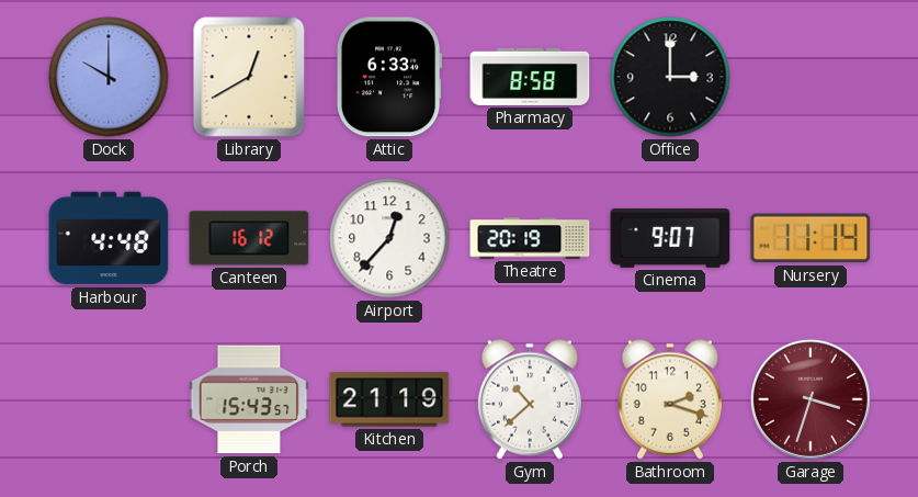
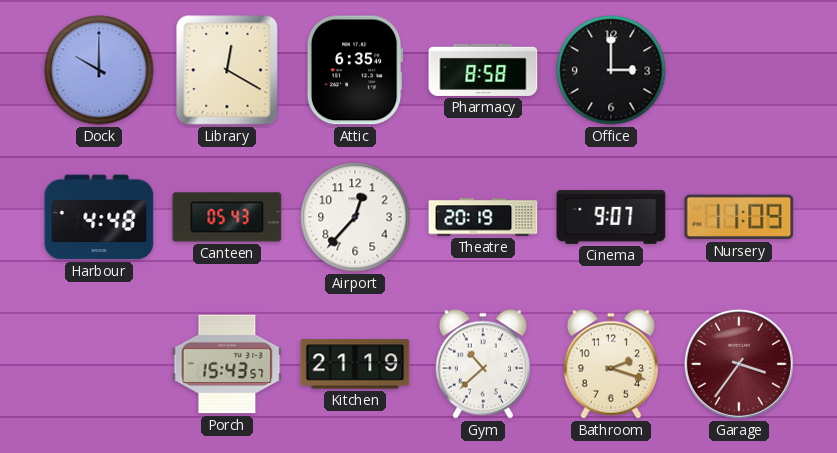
Library: 12:40 -> 12:20
Attic: 6:33 -> 6:35
Canteen: 16:12 -> 05:43
Nursery: 11:14 -> 11:09
Garage: 3:33 -> 3:36
